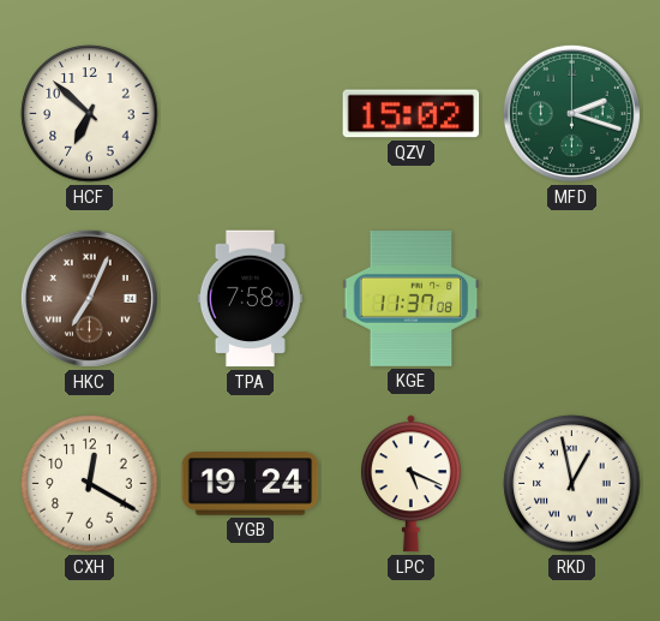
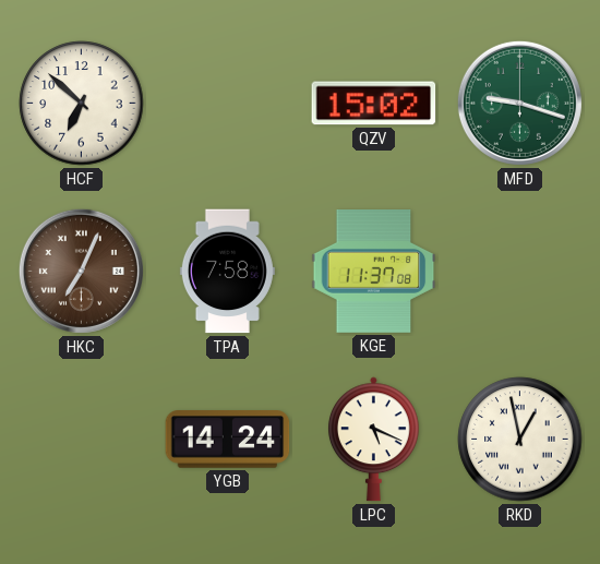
MFD: 2:18 -> 9:18
CXH: 12:20 -> none
YGB: 19:24 -> 14:24
